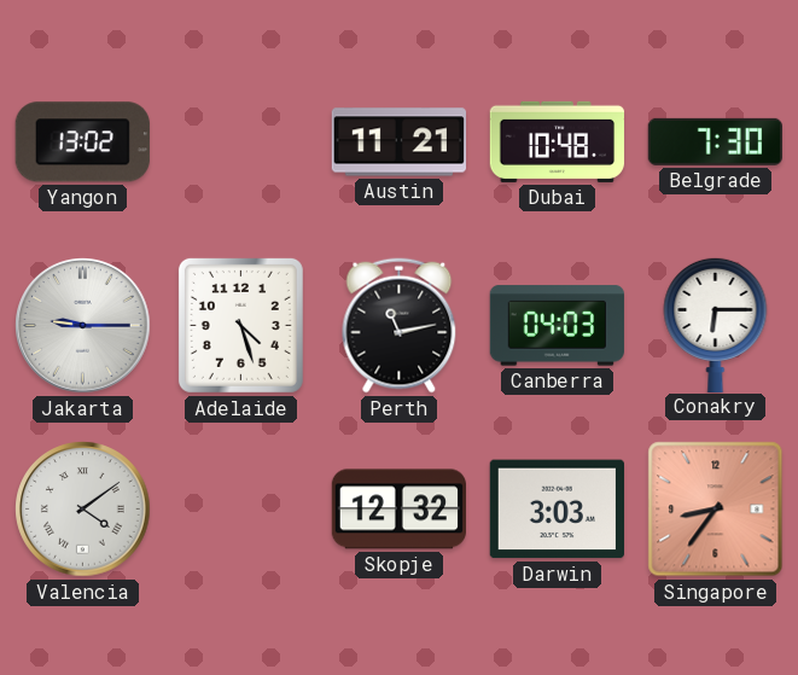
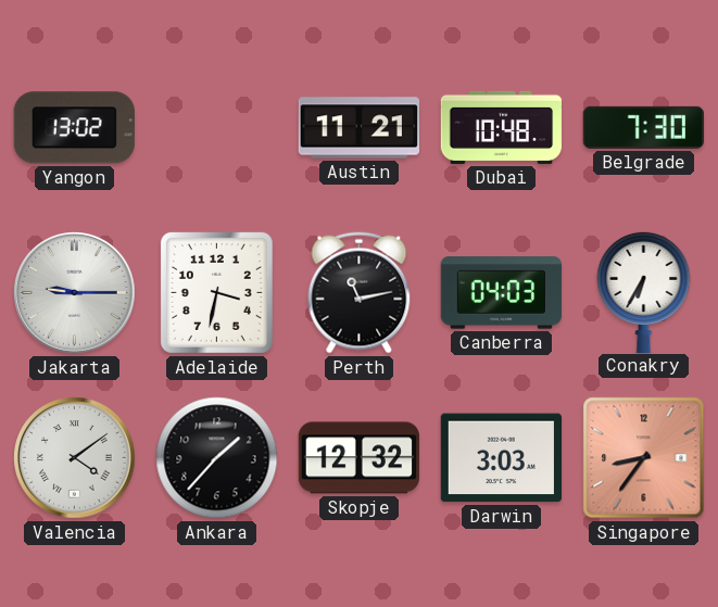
Adelaide: 4:27 -> 3:32
Conakry: 6:15 -> 6:35
Ankara: none -> 1:37
